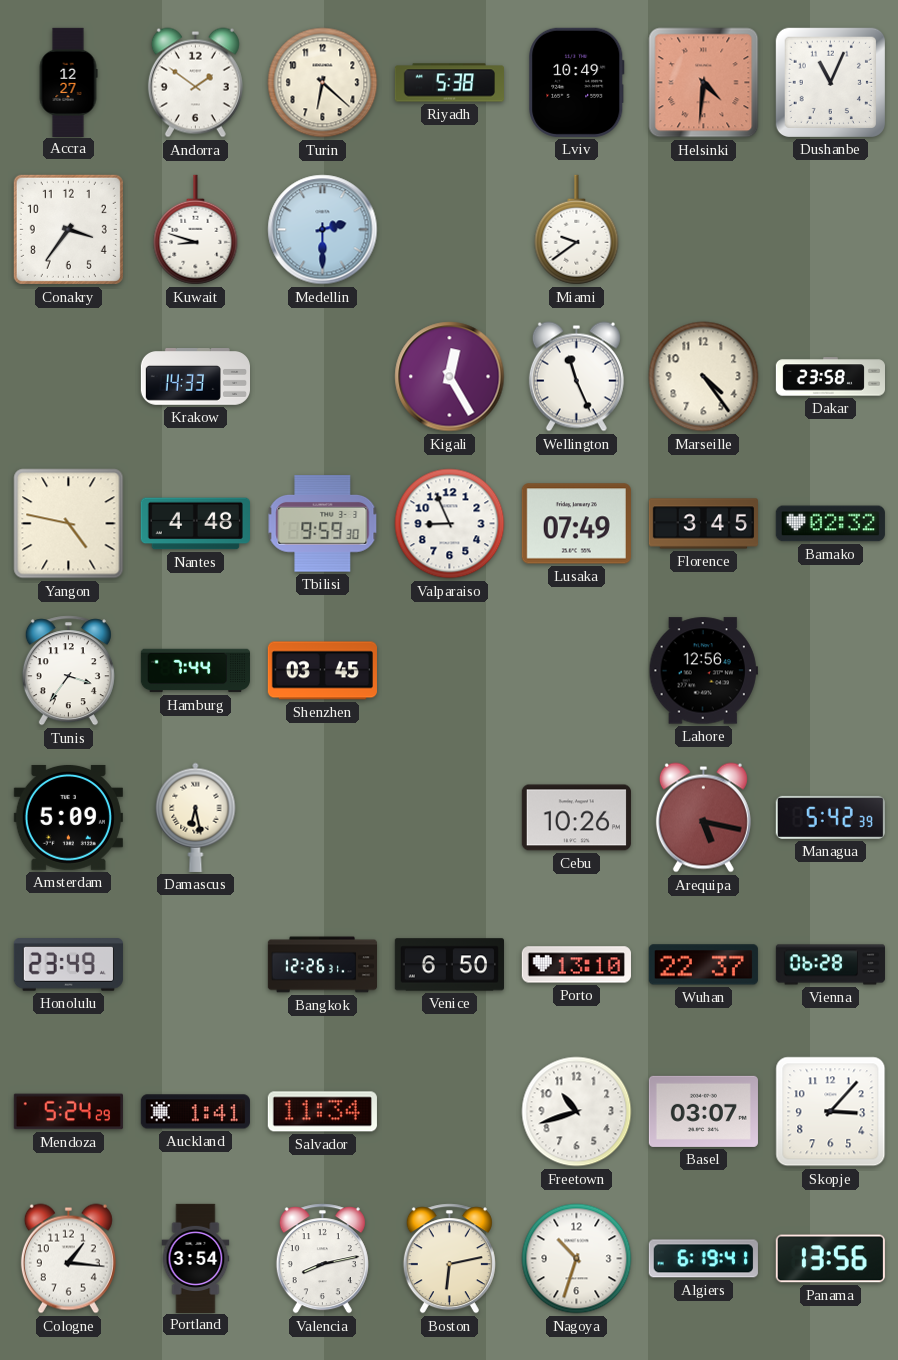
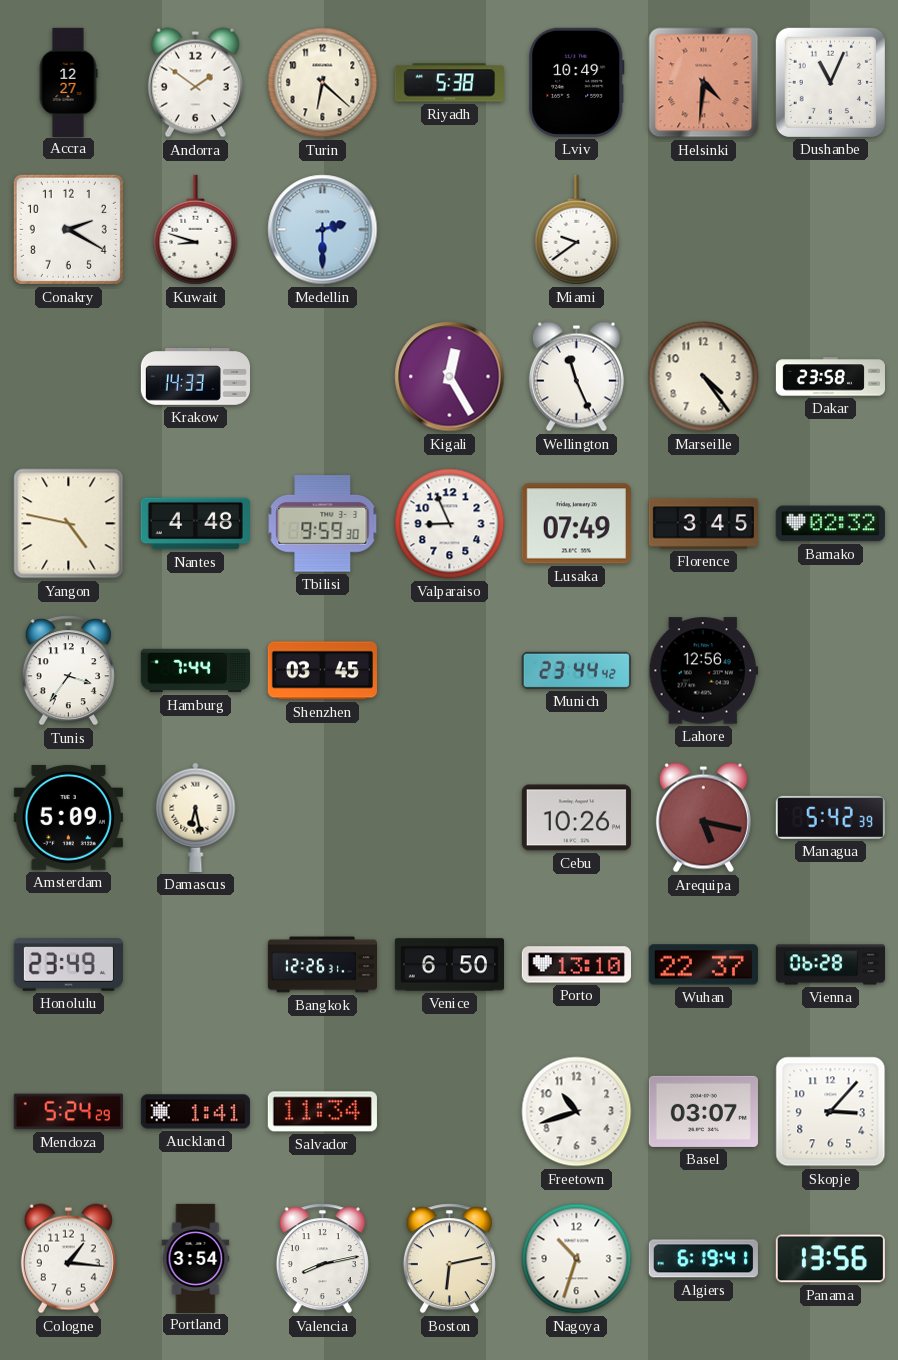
Conakry: 3:36 -> 2:20
Munich: none -> 23:44
